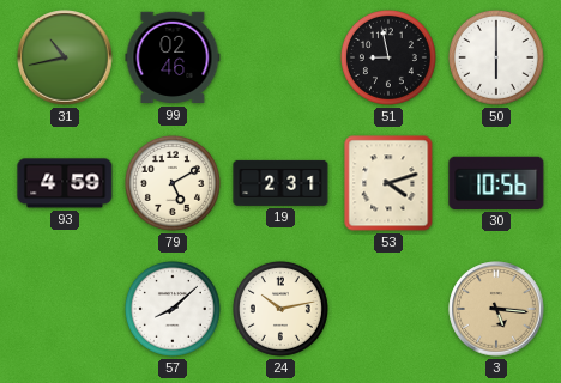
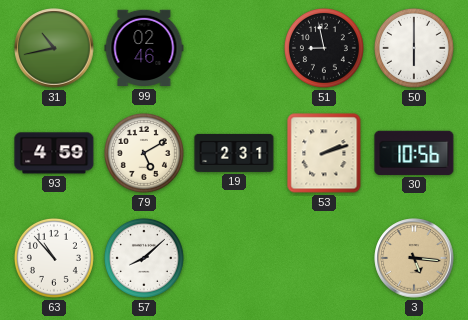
53: 4:12 -> 2:12
63: none -> 10:53
24: 10:13 -> none
